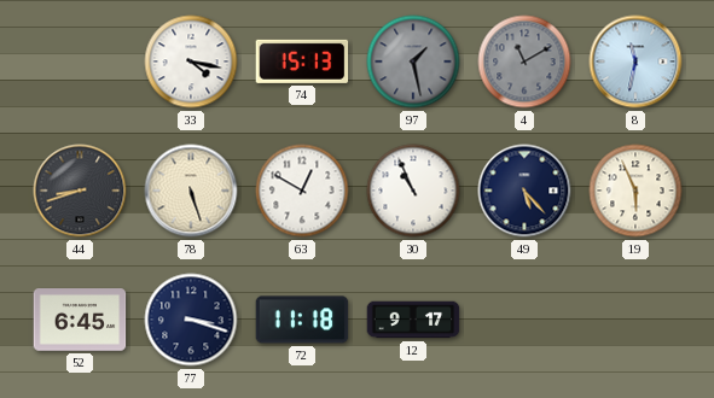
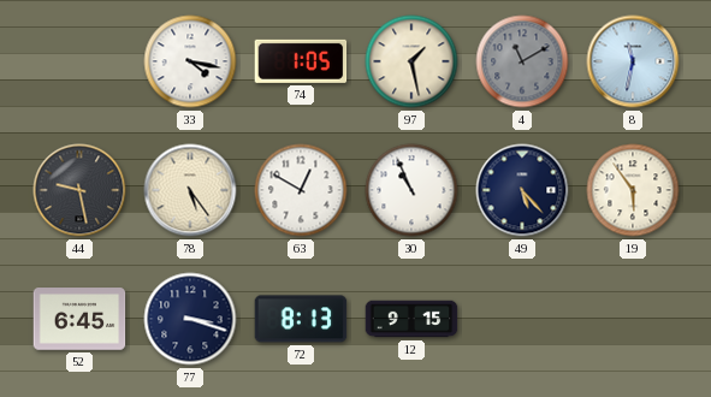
74: 15:13 -> 1:05
97 dial: grey -> cream
44: 8:42 -> 9:28
78: 5:27 -> 5:24
19: 5:56 -> 5:54
72: 11:18 -> 8:13
12: 9:17 -> 9:15
